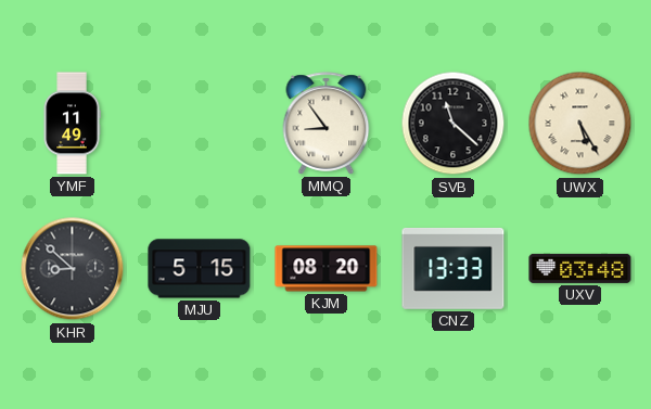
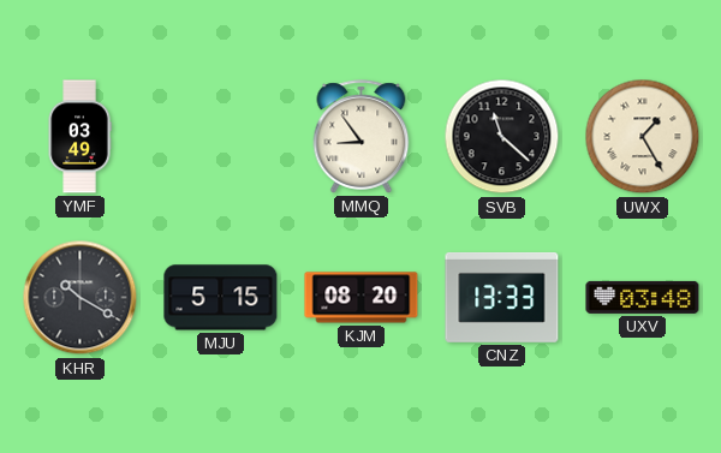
YMF: 11:49 -> 03:49
UWX: 5:25 -> 1:25
KHR: 8:52 -> 10:20
